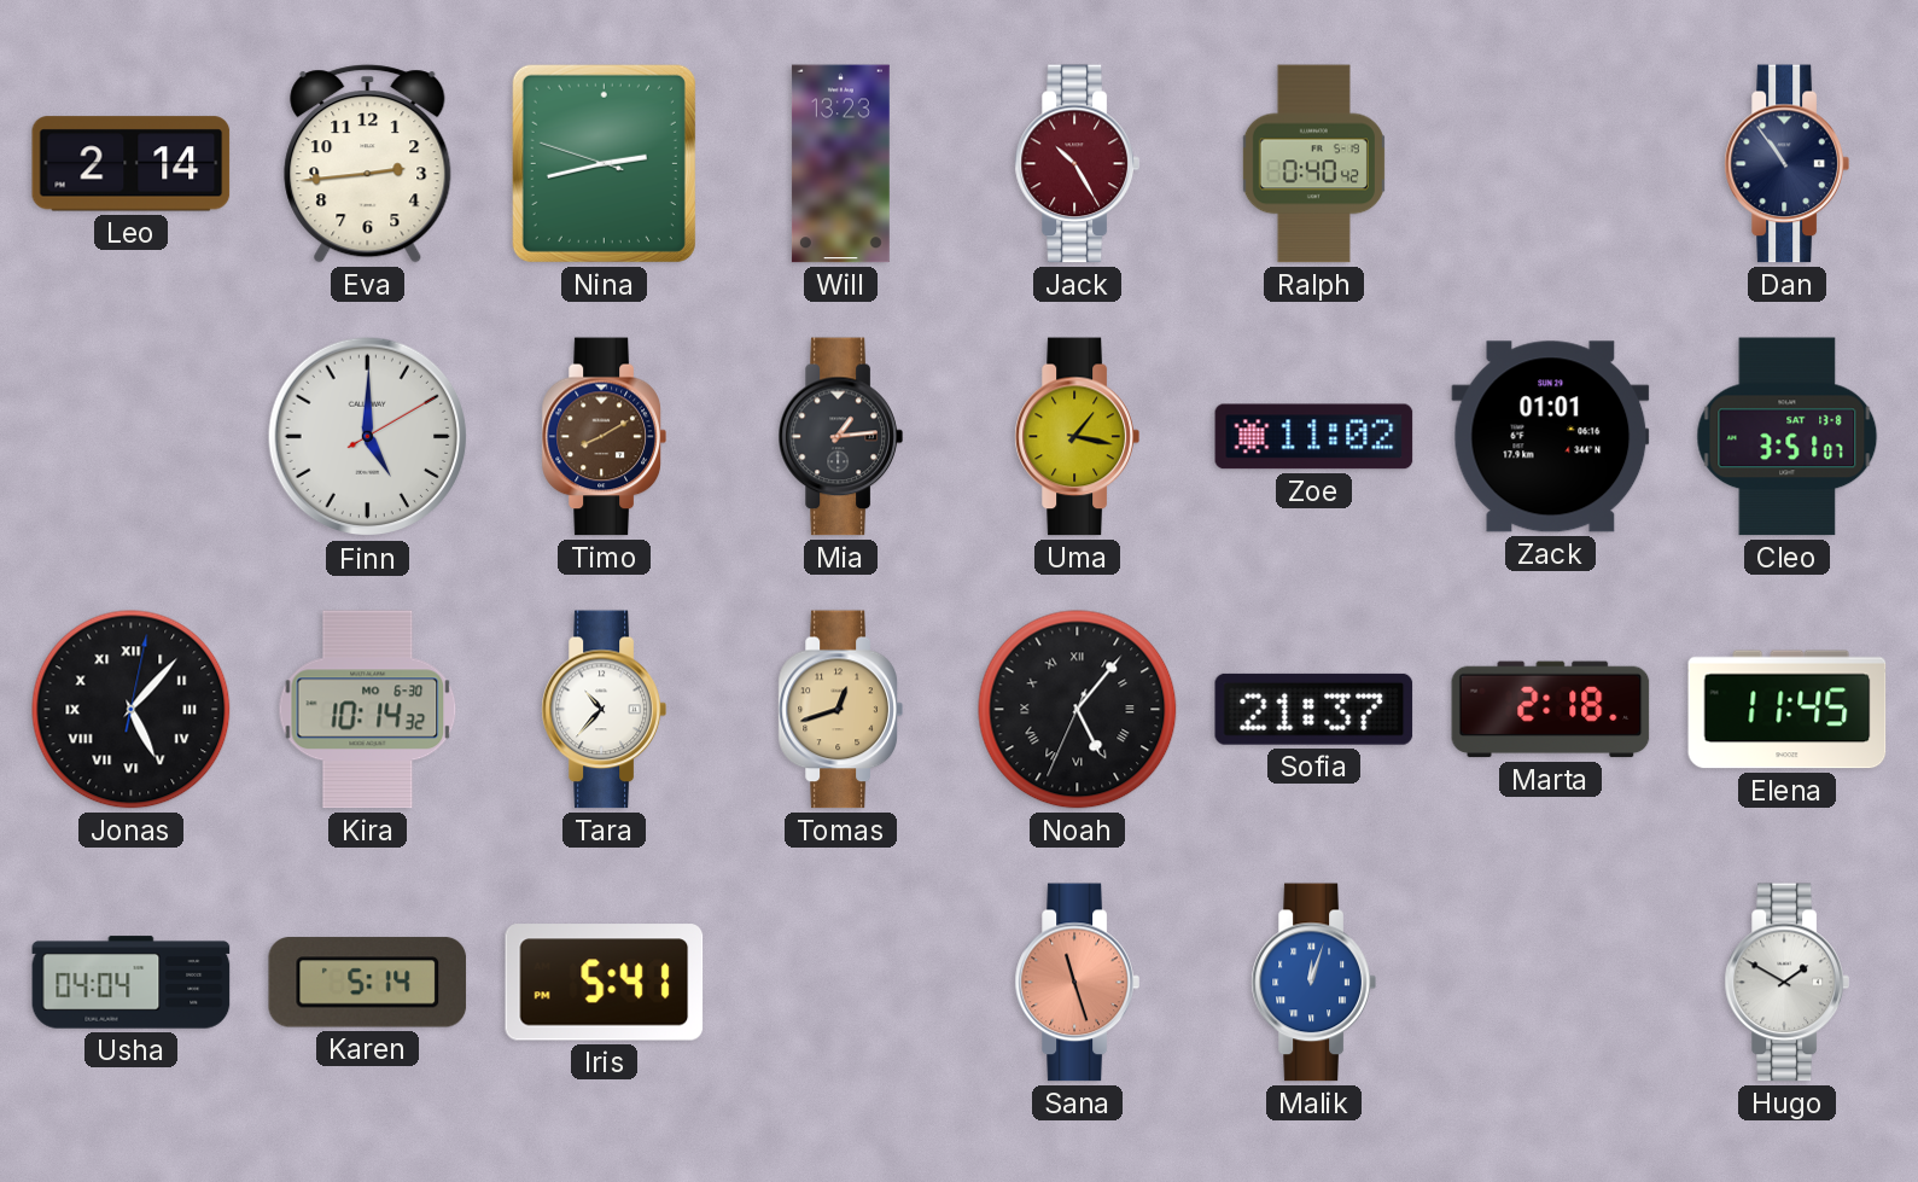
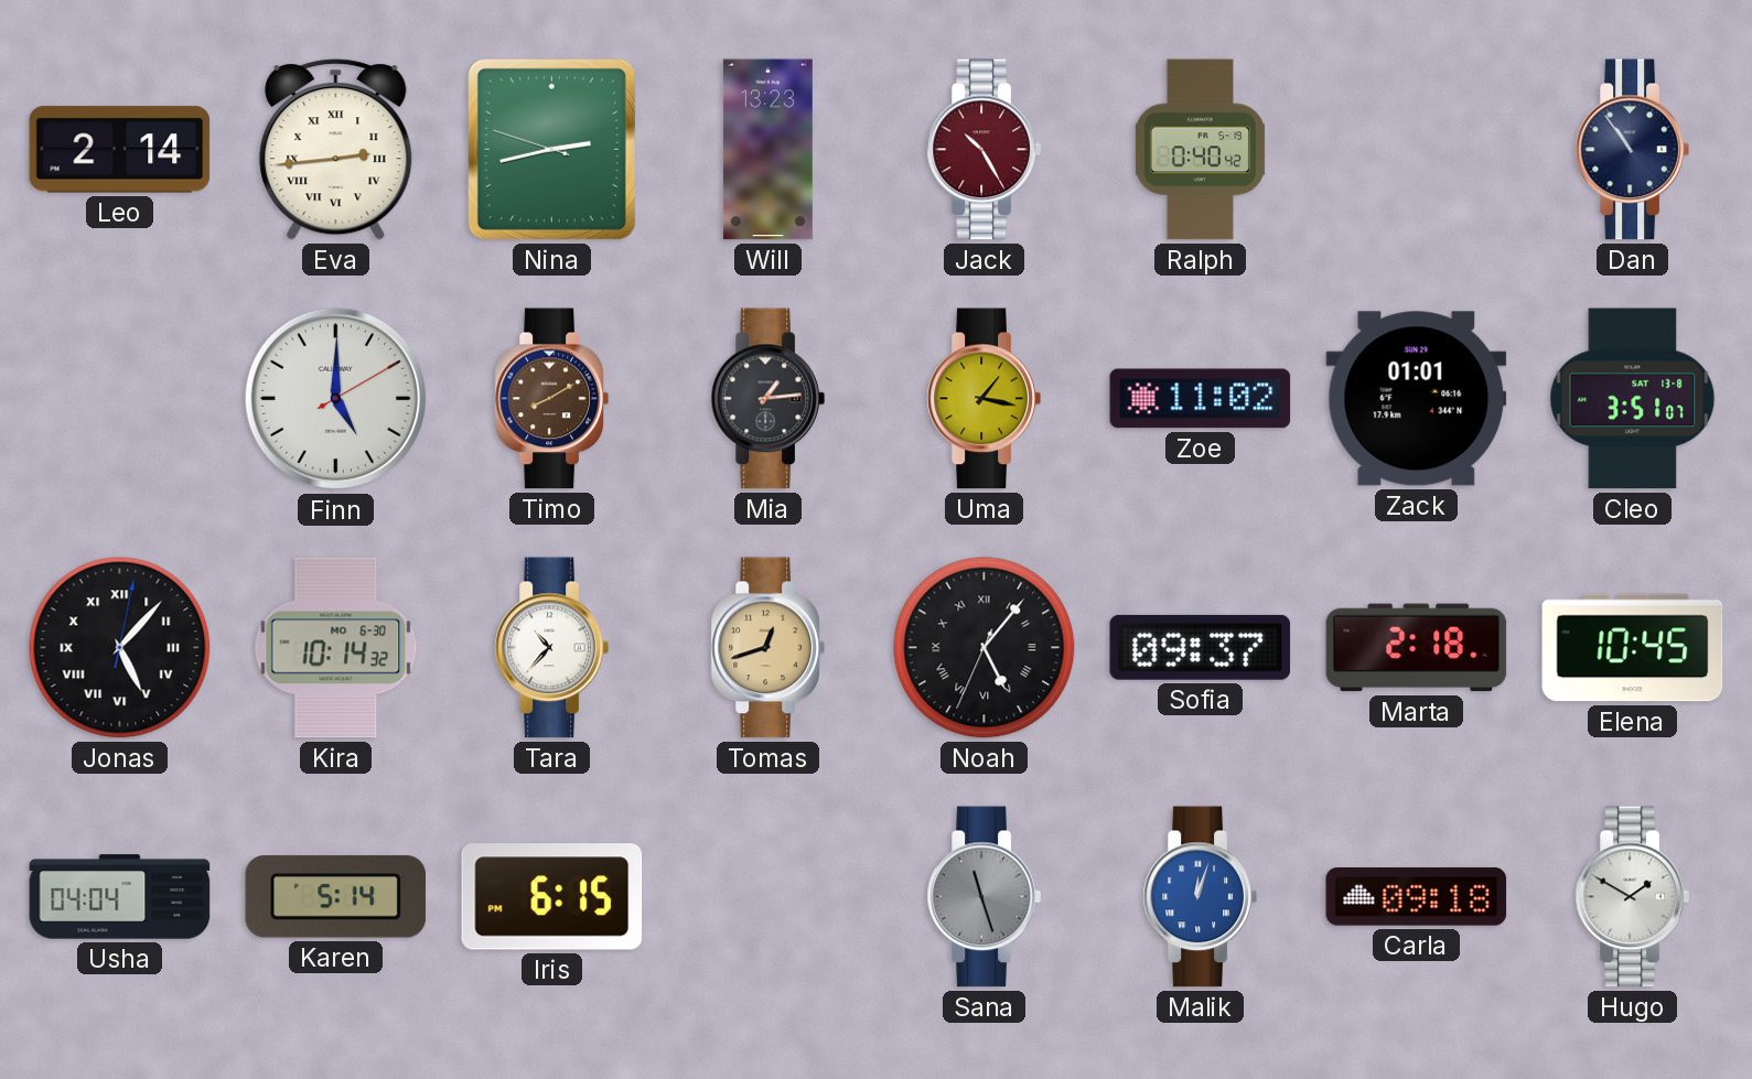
Eva numerals: Arabic -> Roman
Sofia: 21:37 -> 09:37
Elena: 11:45 -> 10:45
Iris: 5:41 -> 6:15
Sana dial: salmon -> grey
Carla: none -> 09:18
